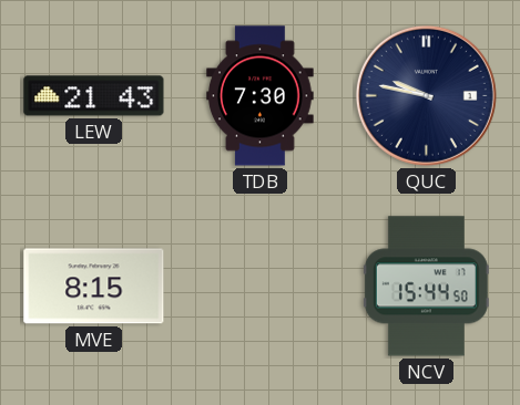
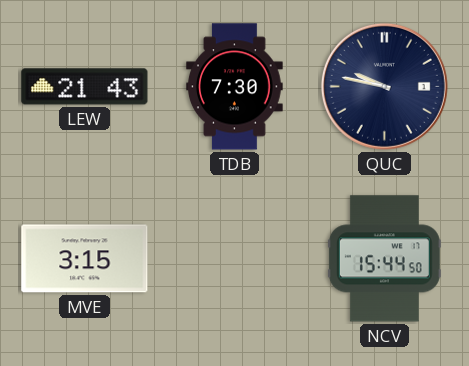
MVE: 8:15 -> 3:15
